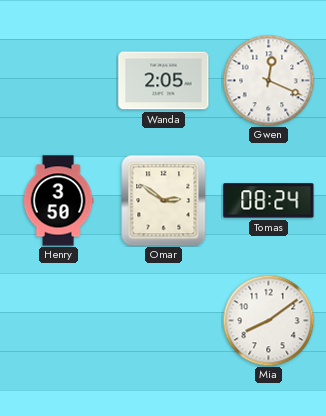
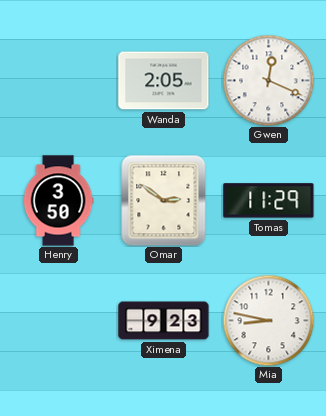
Tomas: 08:24 -> 11:29
Ximena: none -> 9:23
Mia: 8:09 -> 8:47
